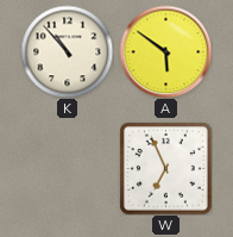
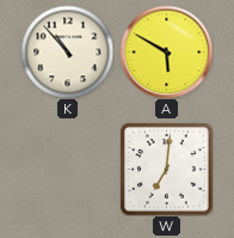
A: 5:51 -> 5:50
W: 6:56 -> 7:01
